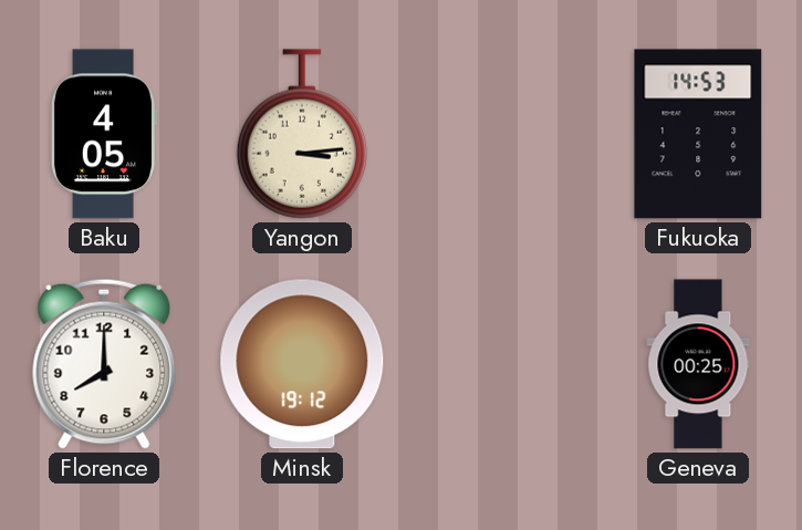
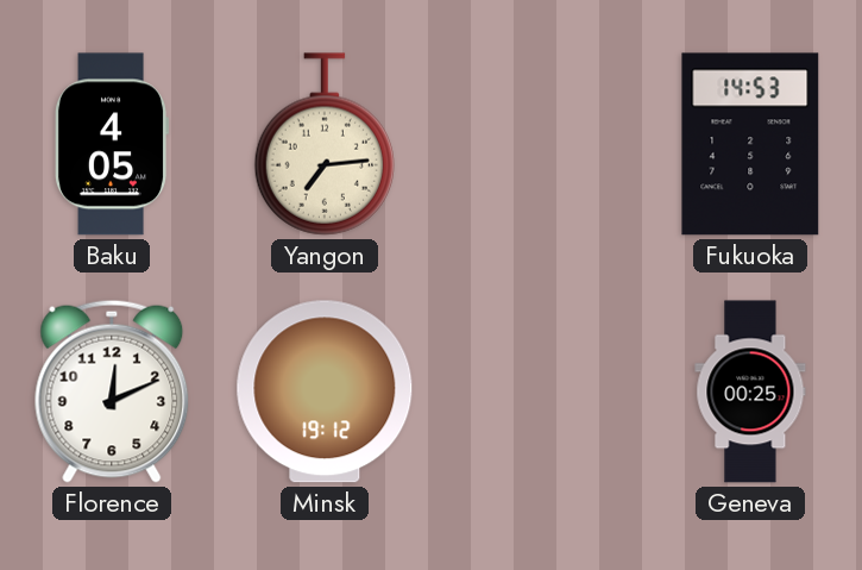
Yangon: 3:14 -> 7:14
Florence: 8:00 -> 12:11
